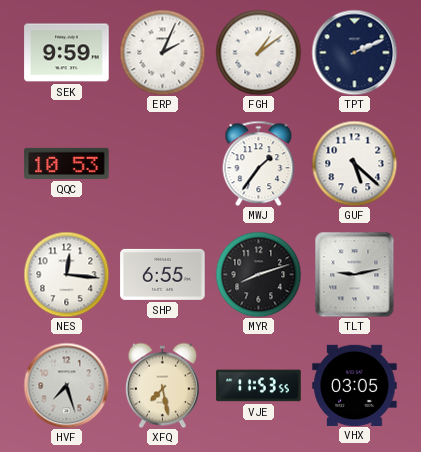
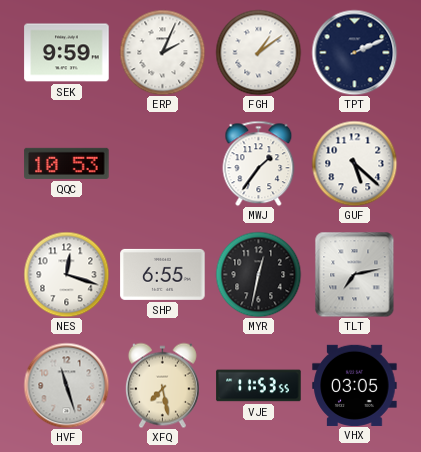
NES: 12:16 -> 12:18
MYR: 8:12 -> 12:32
TLT: 9:13 -> 7:13
HVF: 7:27 -> 11:27
